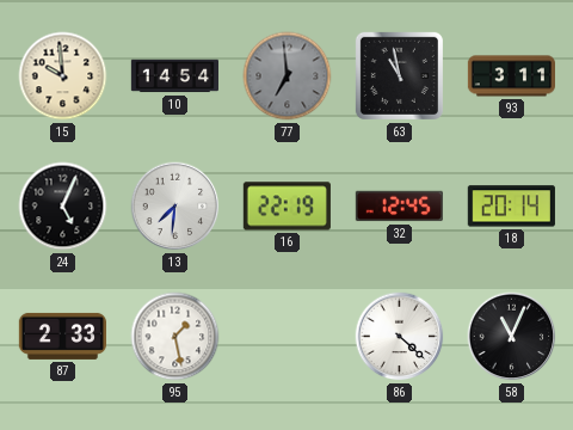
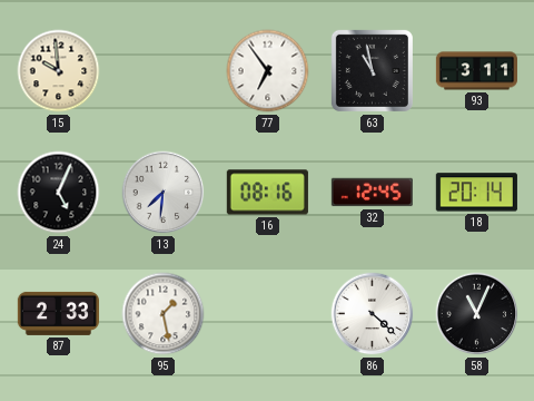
10: 14:54 -> none
77: 6:59 -> 6:54
77 dial: grey -> white
16: 22:19 -> 08:16
